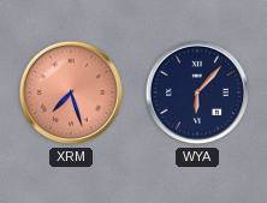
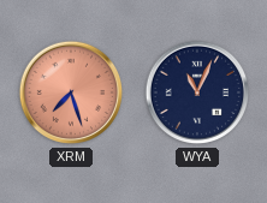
WYA: 6:07 -> 11:04
